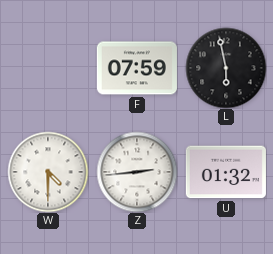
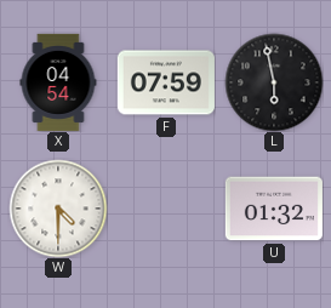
X: none -> 04:54
Z: 2:44 -> none
